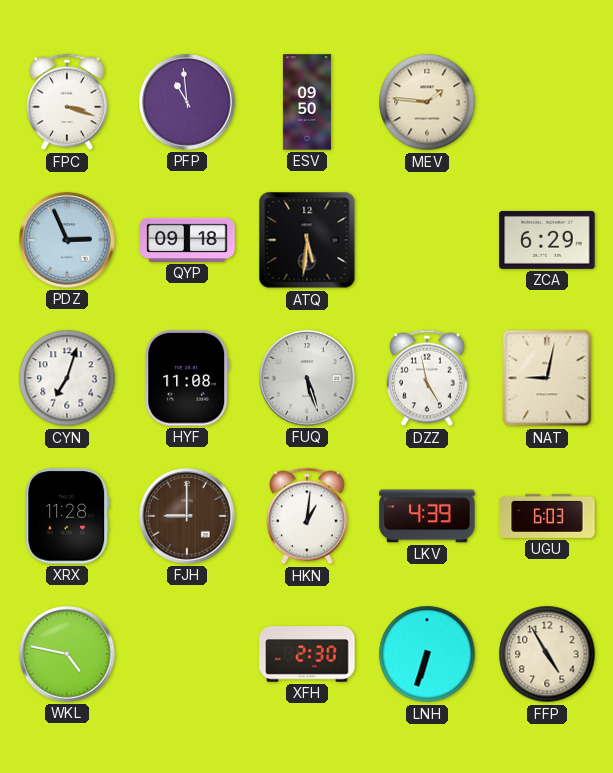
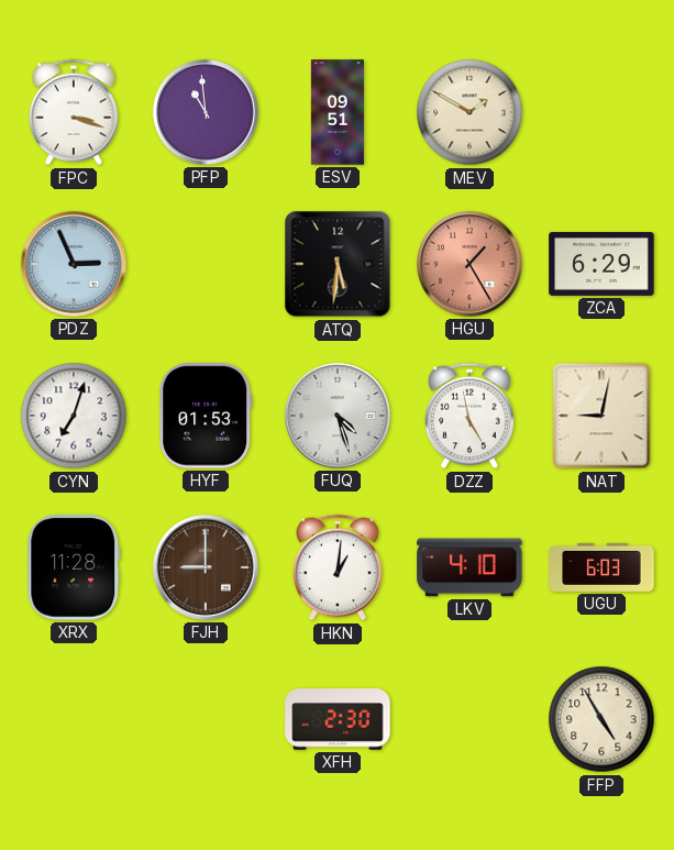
ESV: 09:50 -> 09:51
MEV: 1:46 -> 1:50
QYP: 09:18 -> none
HGU: none -> 1:25
HYF: 11:08 -> 01:53
FUQ: 5:27 -> 4:27
LKV: 4:39 -> 4:10
WKL: 4:47 -> none
LNH: 6:33 -> none
